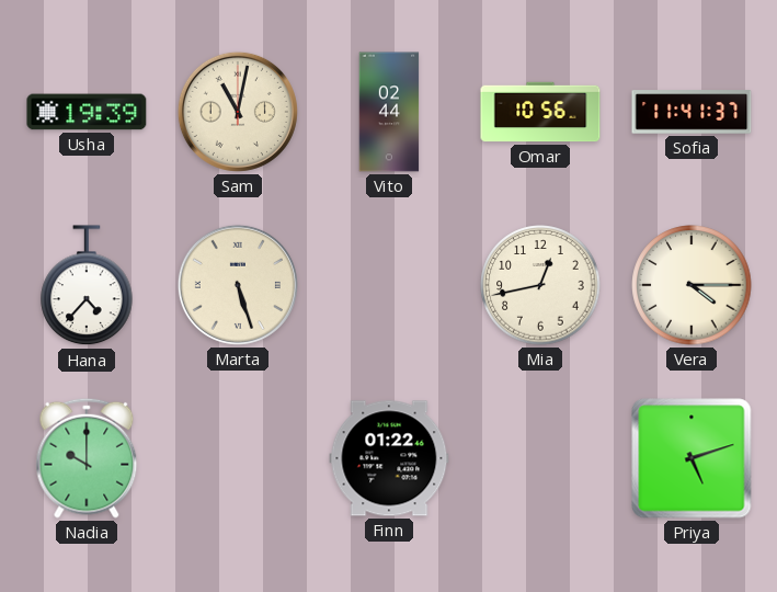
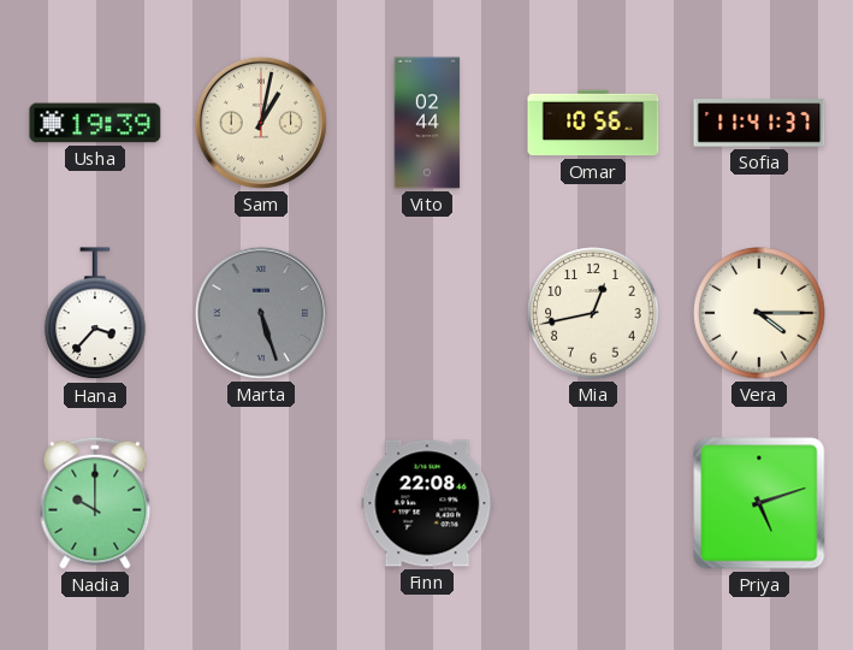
Sam: 11:02 -> 1:02
Hana: 4:37 -> 3:37
Marta dial: cream -> grey
Finn: 01:22 -> 22:08
